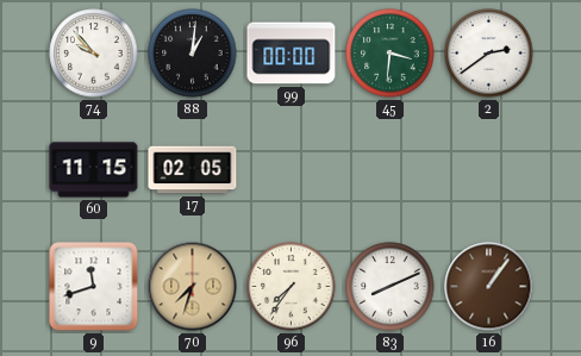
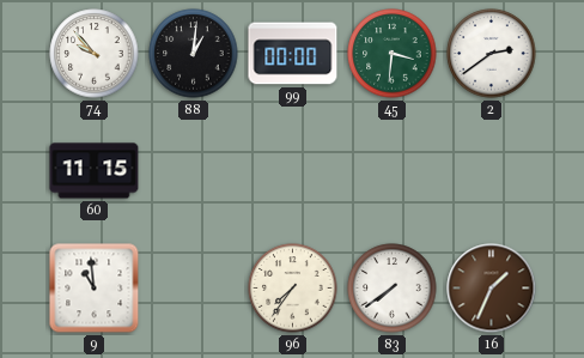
17: 02:05 -> none
9: 11:42 -> 10:59
70: 7:33 -> none
83: 8:11 -> 7:39
16: 1:06 -> 1:34
